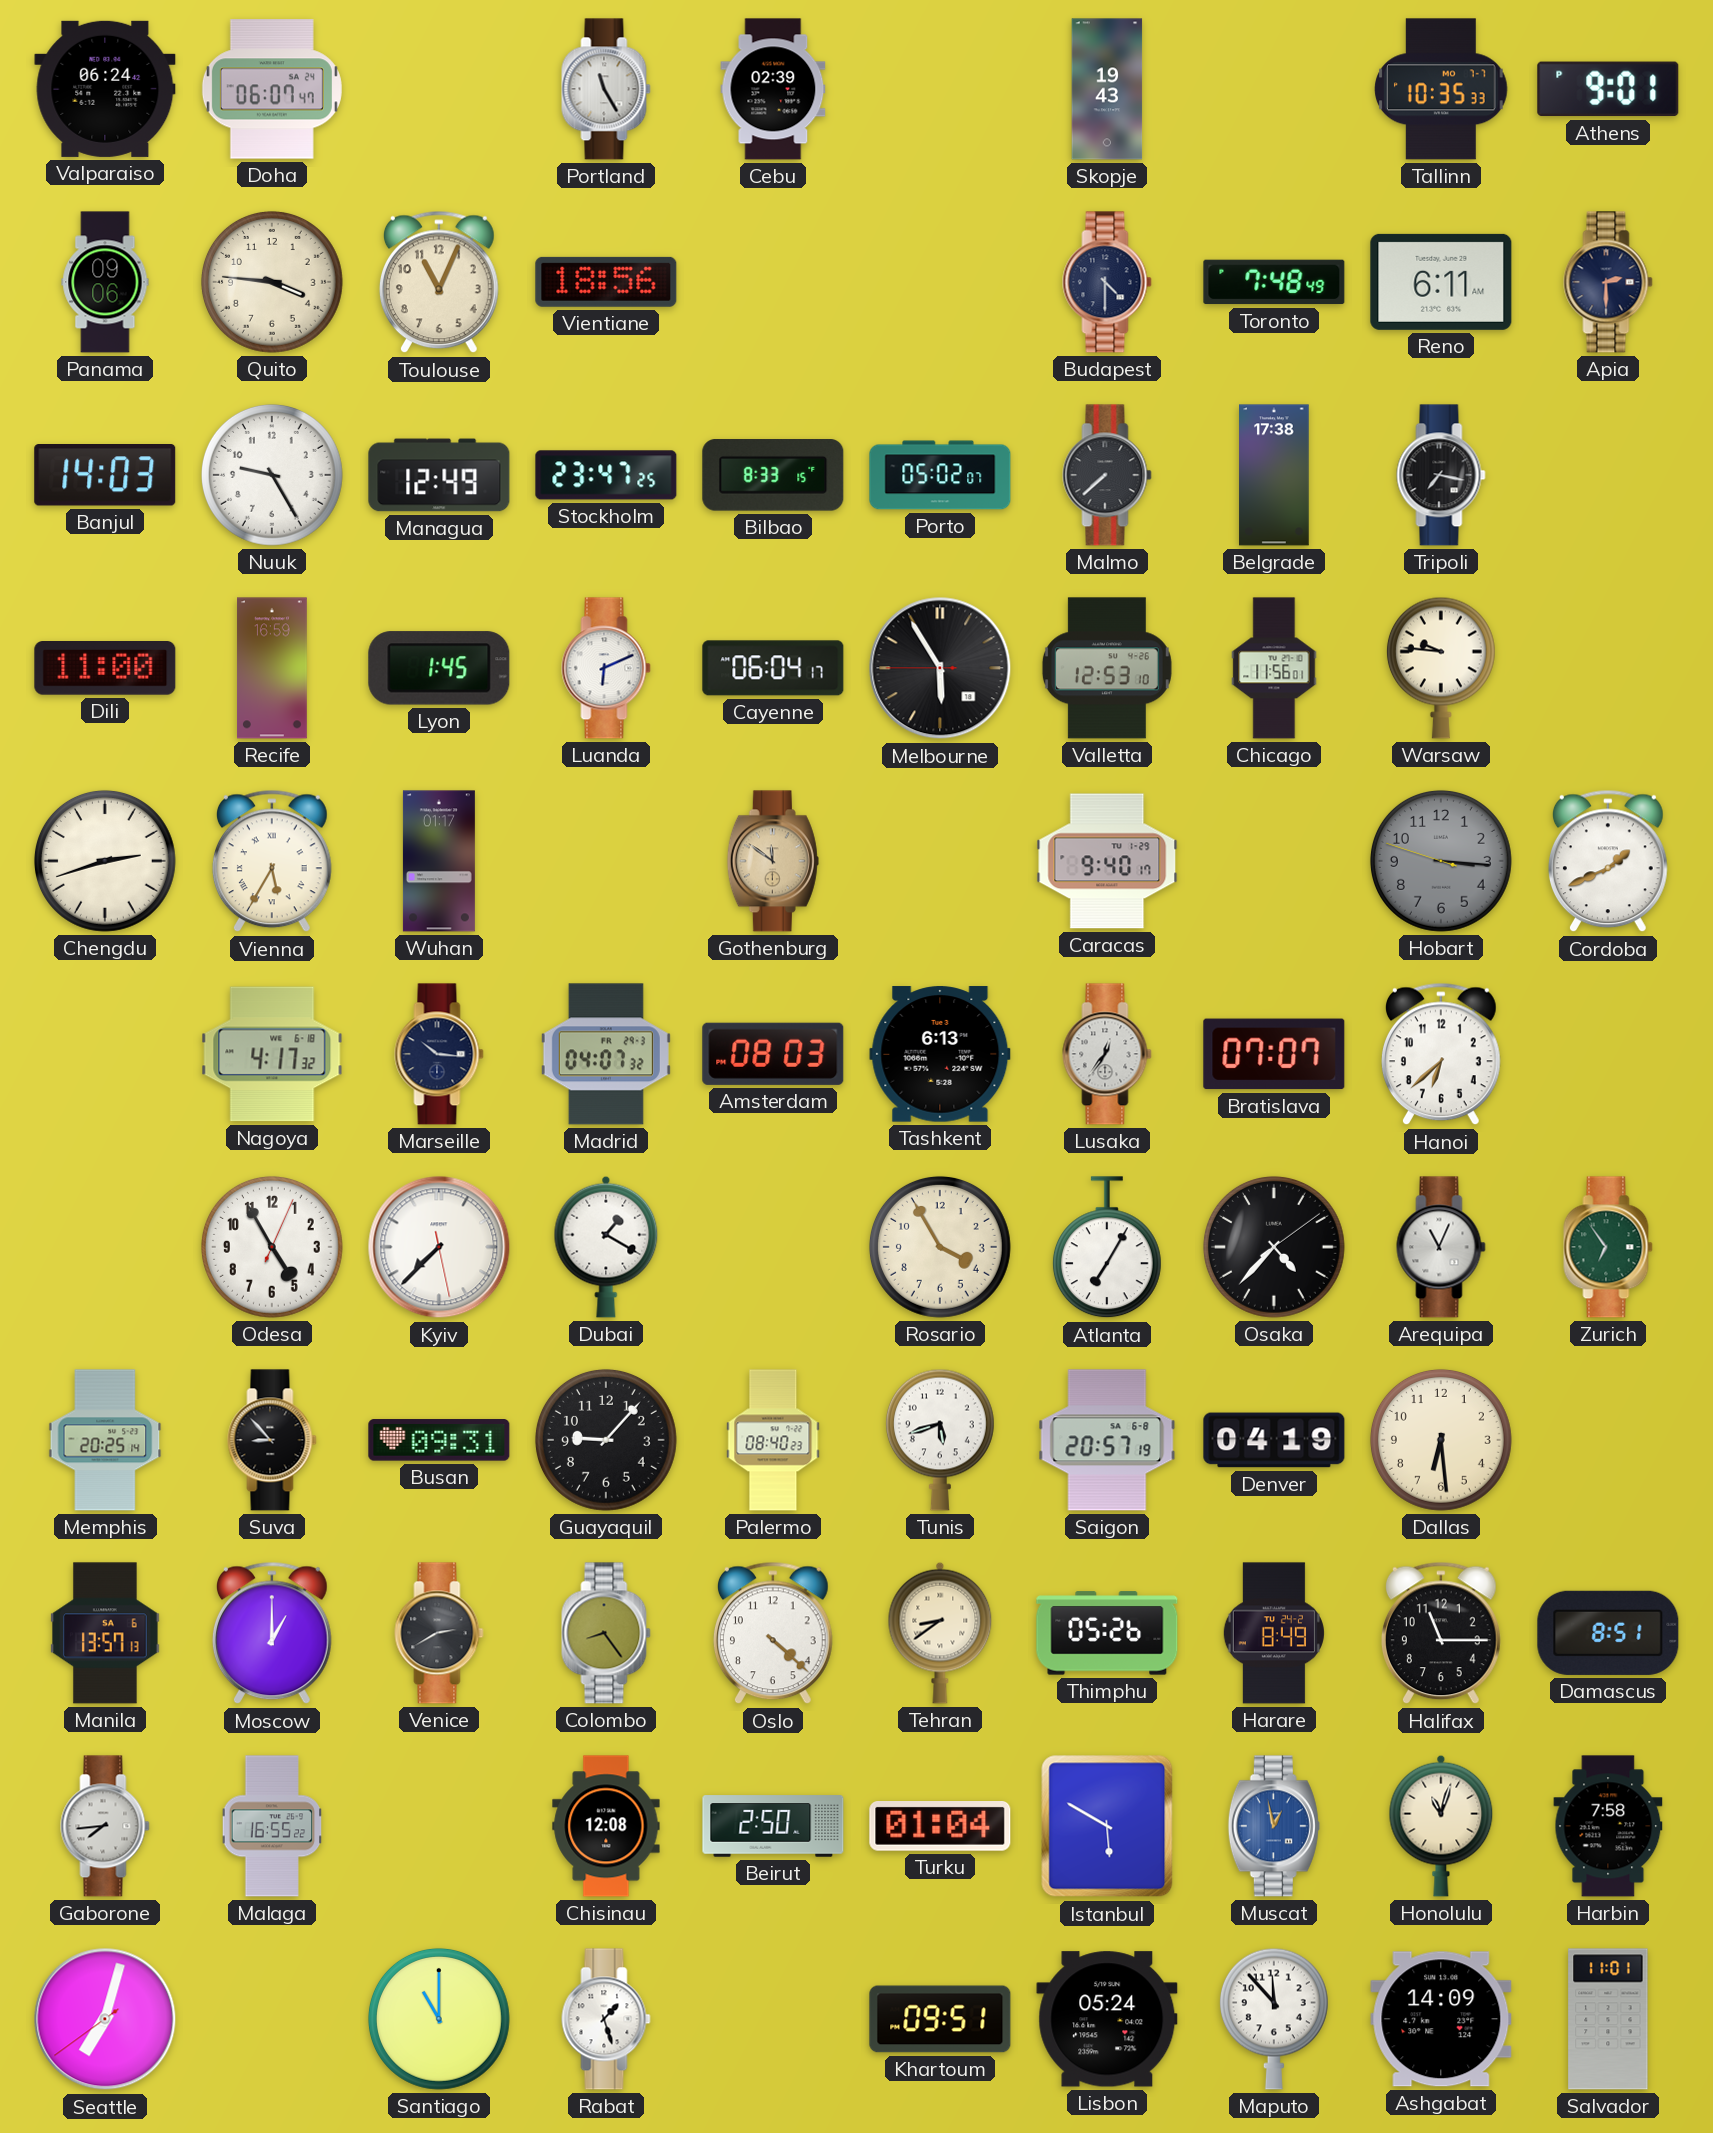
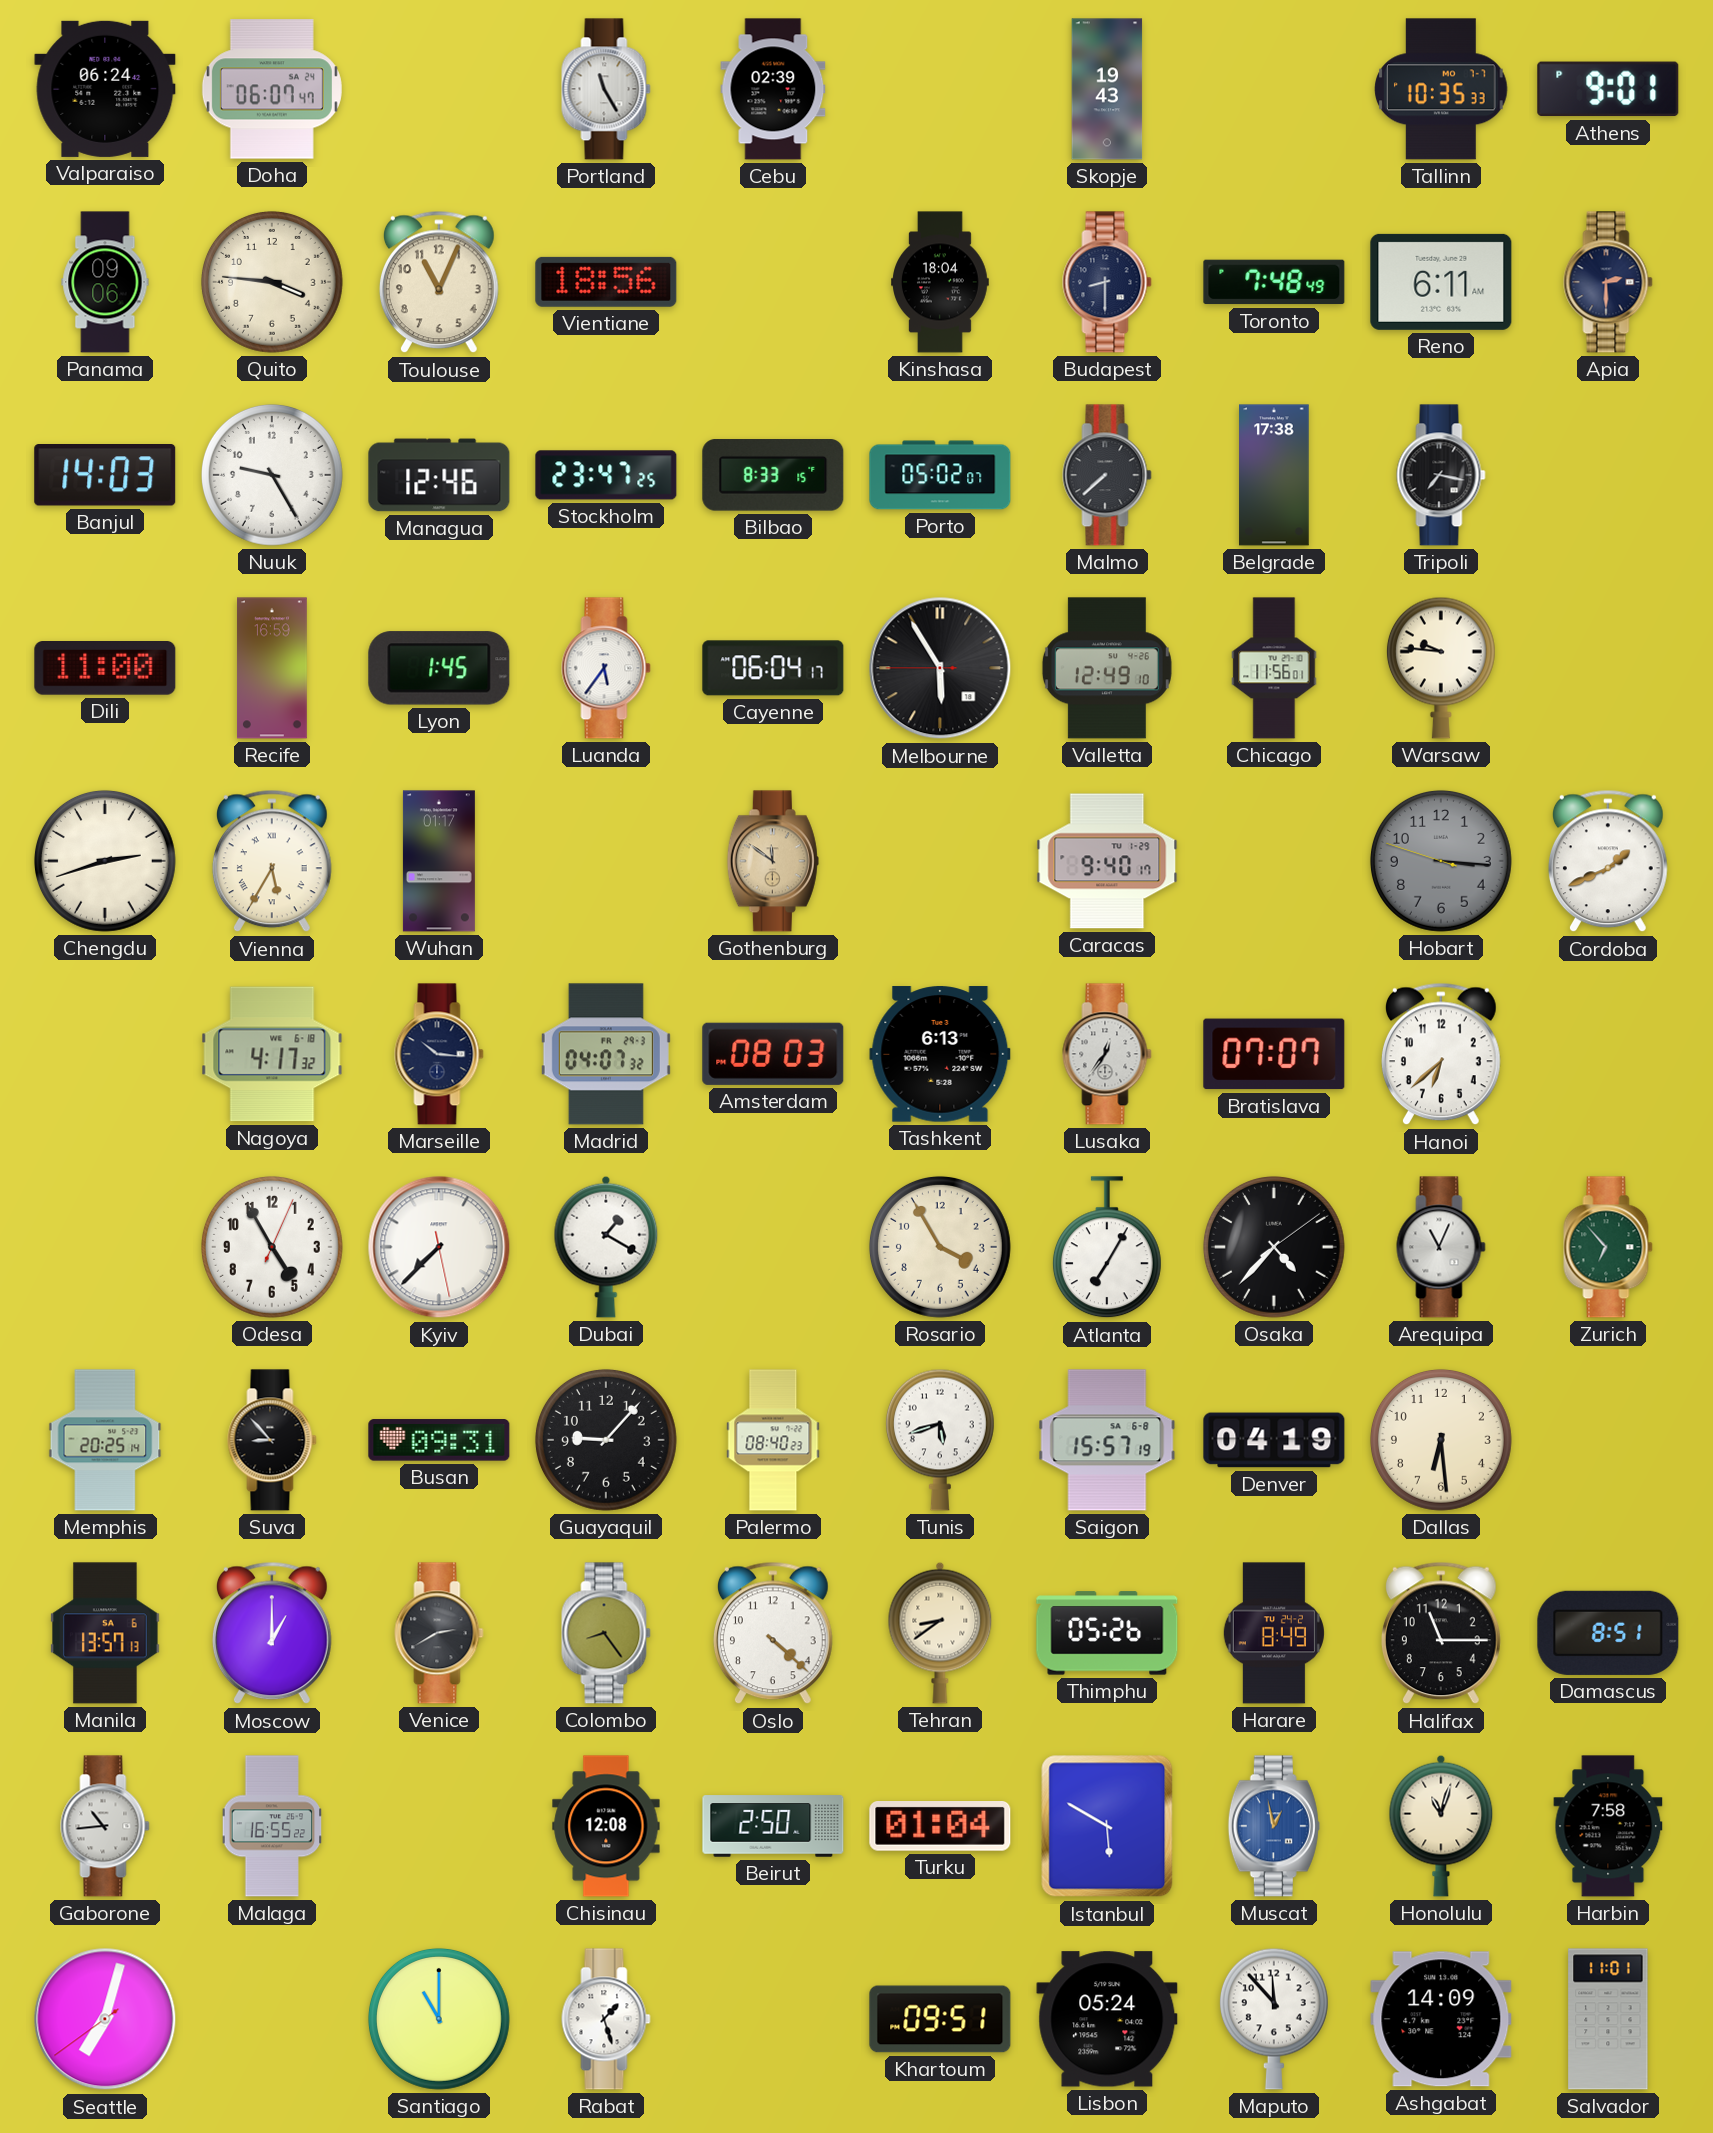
Kinshasa: none -> 18:04
Budapest: 4:30 -> 8:30
Managua: 12:49 -> 12:46
Luanda: 6:11 -> 5:36
Valletta: 12:53 -> 12:49
Zurich: 6:54 -> 6:53
Saigon: 20:57 -> 15:57
Gaborone: 7:44 -> 10:44
